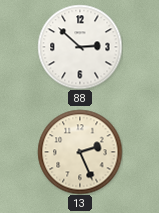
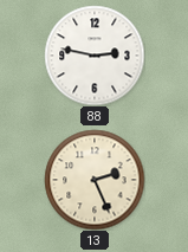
88: 2:52 -> 2:47
